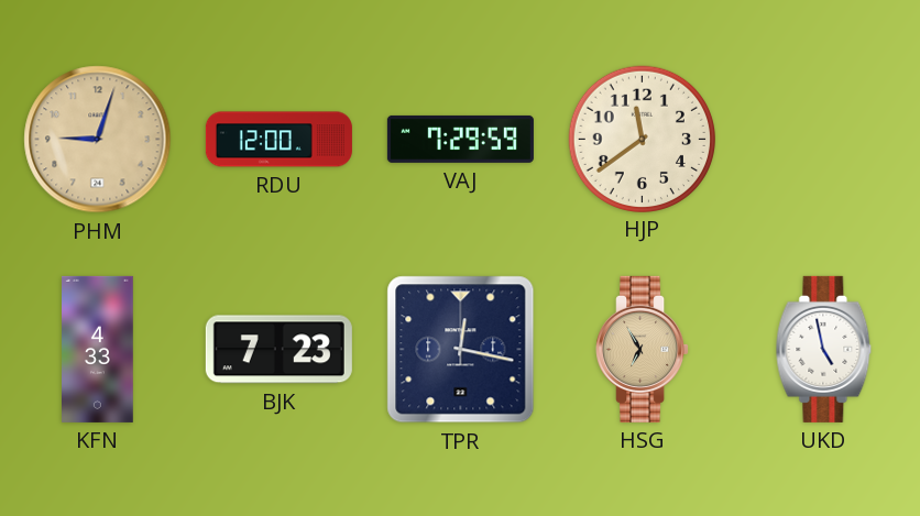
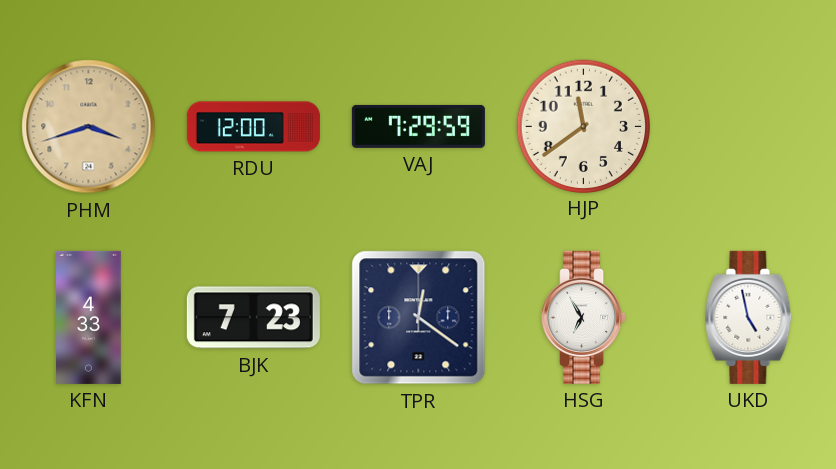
PHM: 9:03 -> 3:42
TPR: 12:17 -> 12:21
HSG dial: champagne -> white
